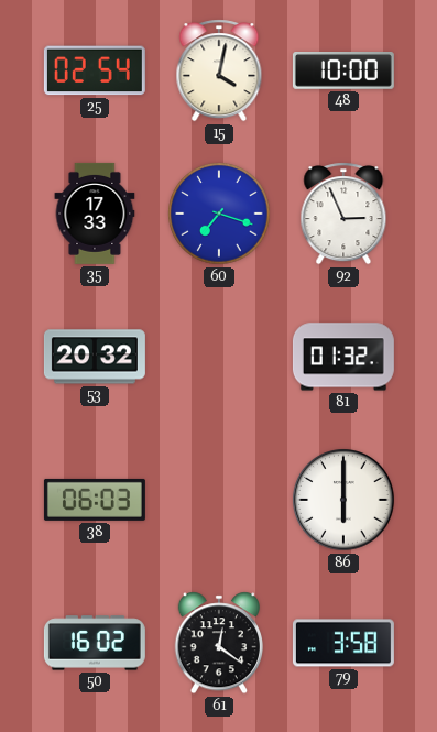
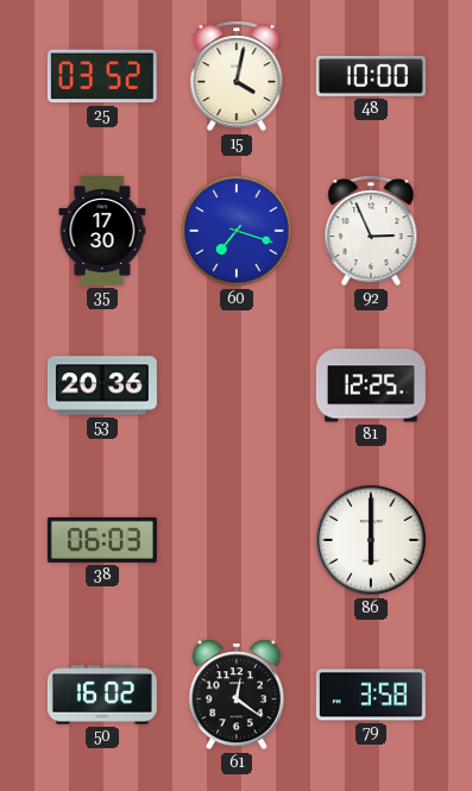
25: 02:54 -> 03:52
35: 17:33 -> 17:30
53: 20:32 -> 20:36
81: 01:32 -> 12:25
